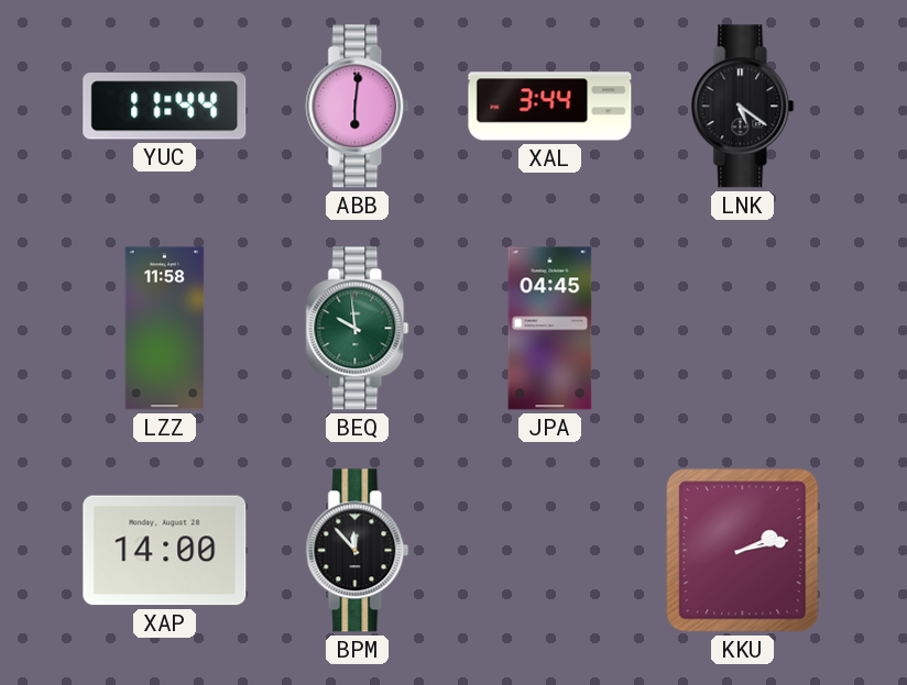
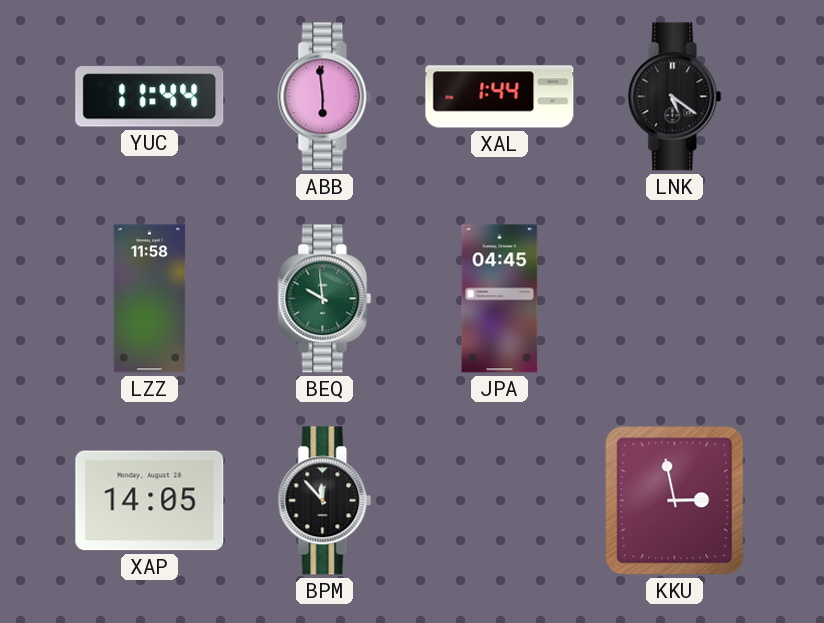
ABB: 6:01 -> 5:59
XAL: 3:44 -> 1:44
XAP: 14:00 -> 14:05
KKU: 2:13 -> 2:58
